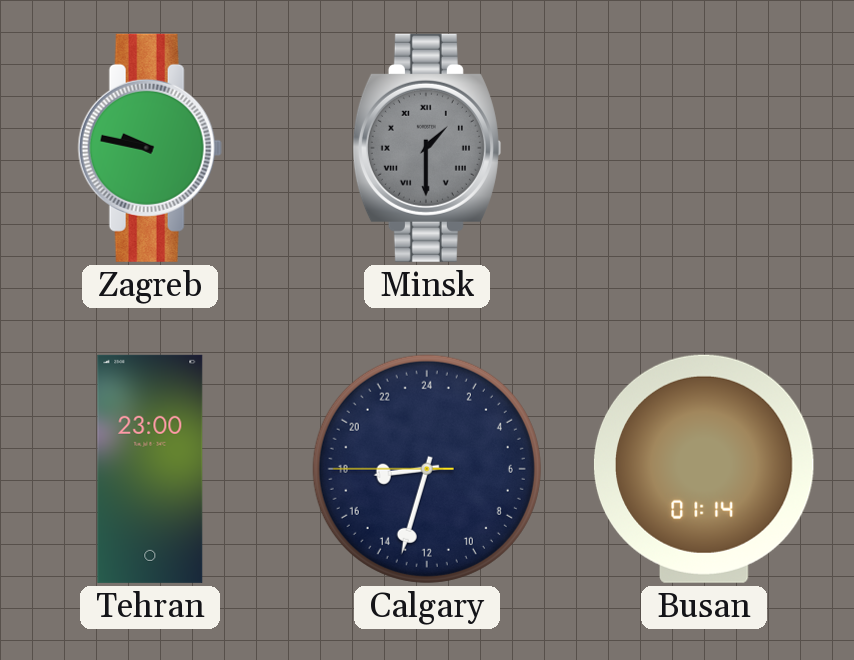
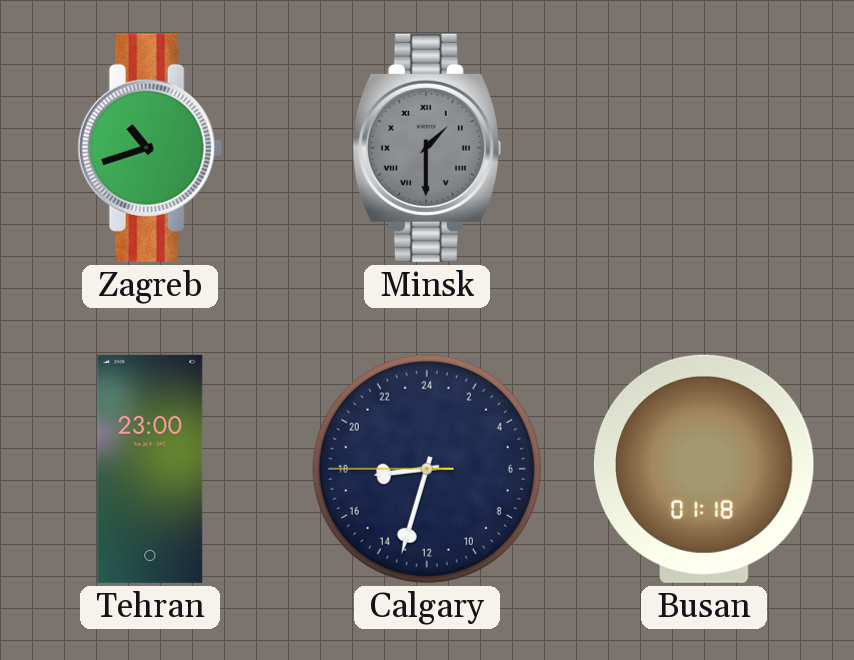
Zagreb: 9:47 -> 10:42
Busan: 01:14 -> 01:18
